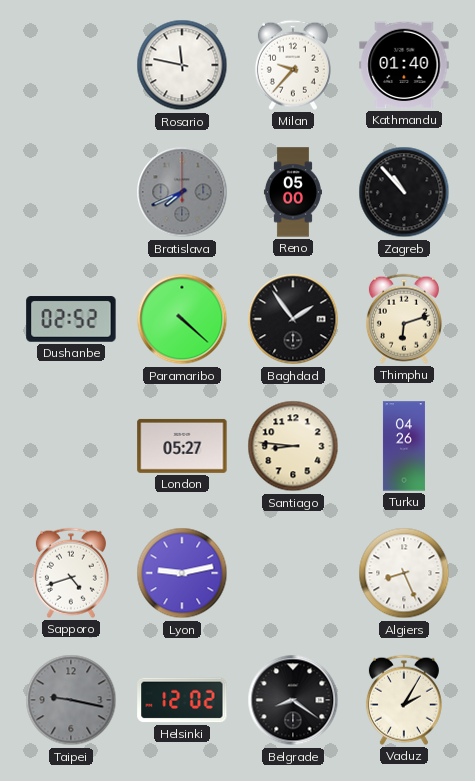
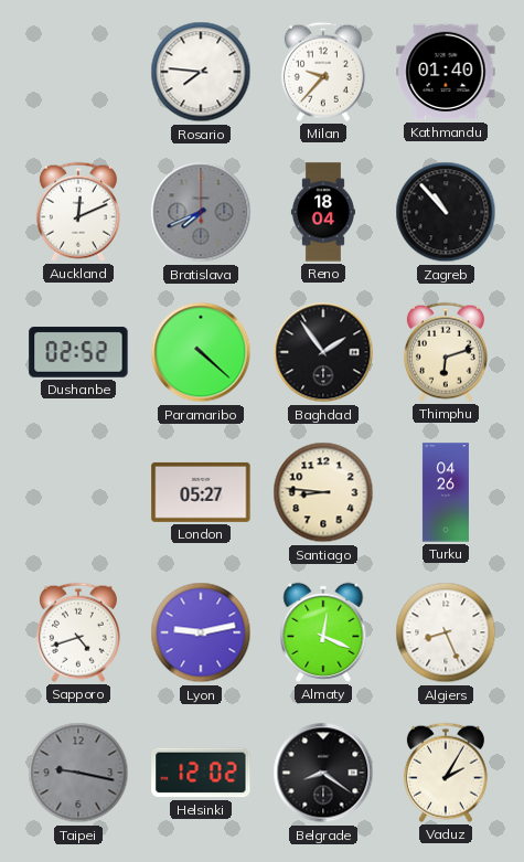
Rosario: 11:47 -> 7:46
Auckland: none -> 12:11
Reno: 05:00 -> 18:04
Almaty: none -> 12:19
